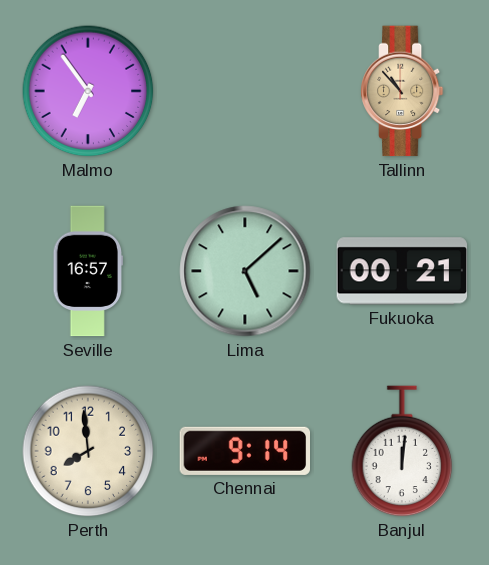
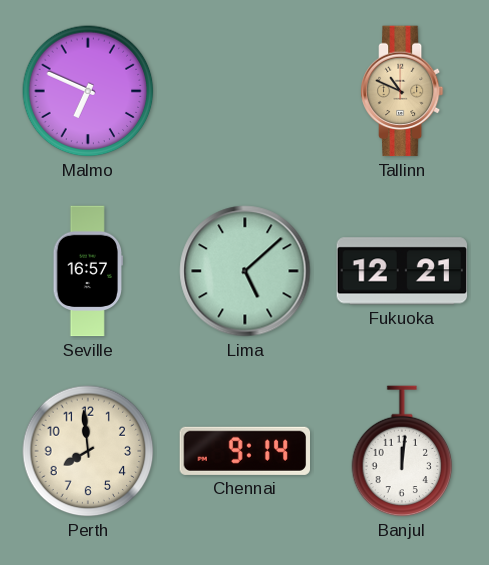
Malmo: 6:54 -> 6:49
Tallinn: 10:53 -> 10:49
Fukuoka: 00:21 -> 12:21
